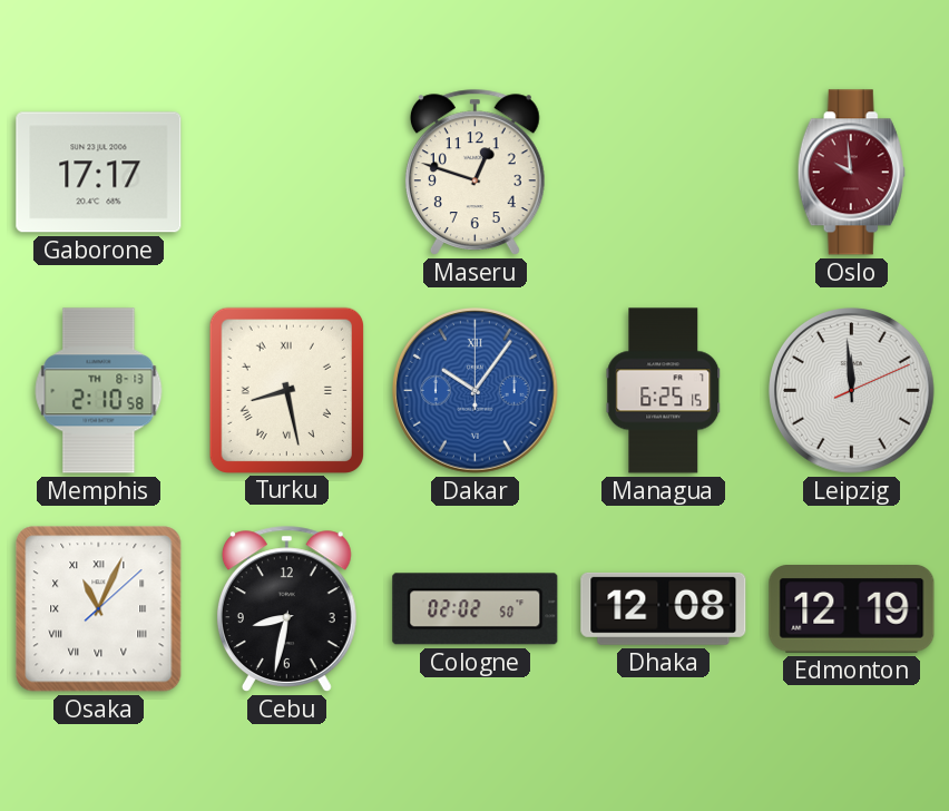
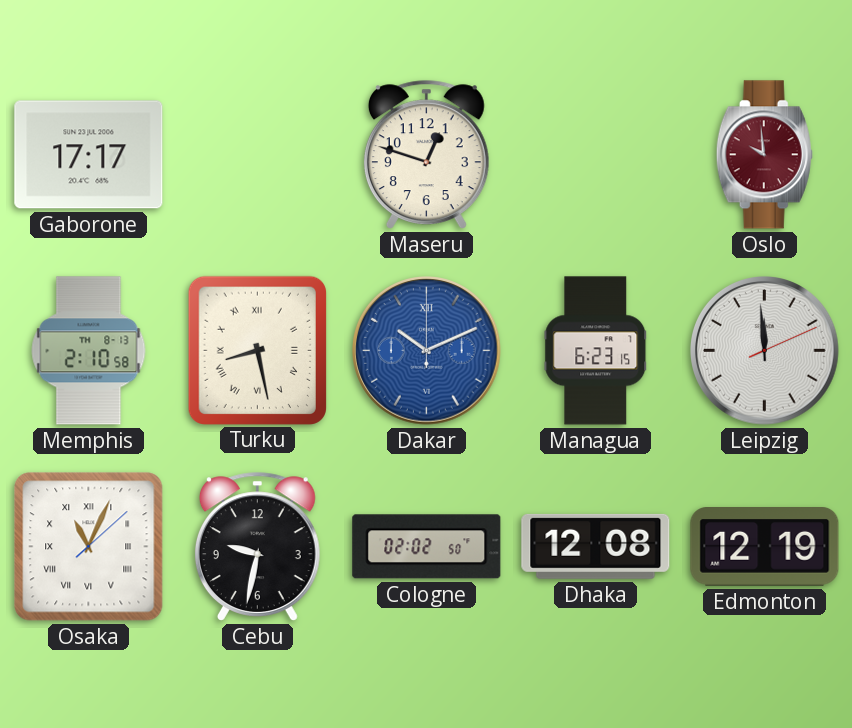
Dakar: 10:06 -> 10:11
Managua: 6:25 -> 6:23
Cebu: 8:32 -> 9:32
